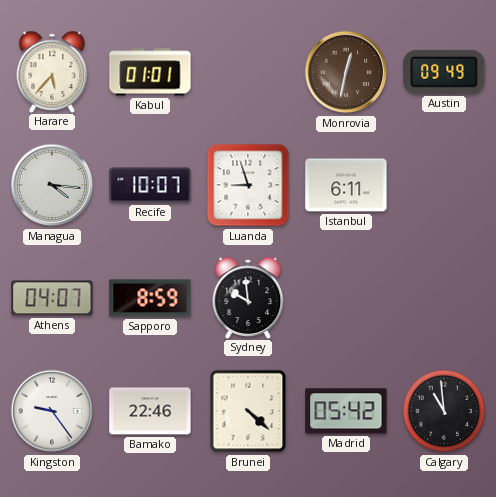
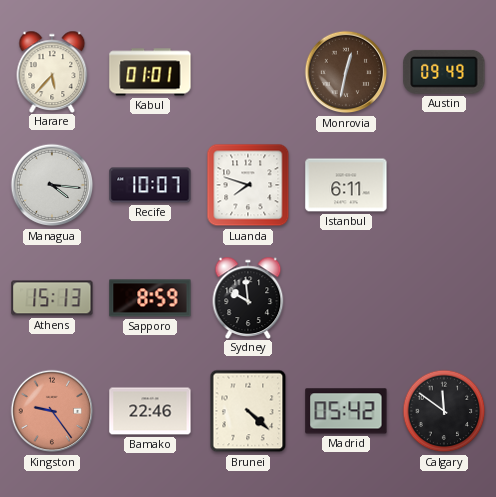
Luanda: 8:57 -> 7:48
Athens: 04:07 -> 15:13
Kingston dial: white -> salmon
Calgary: 10:59 -> 11:51
